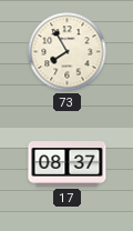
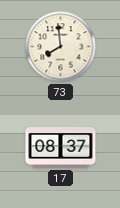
73: 7:55 -> 7:59
